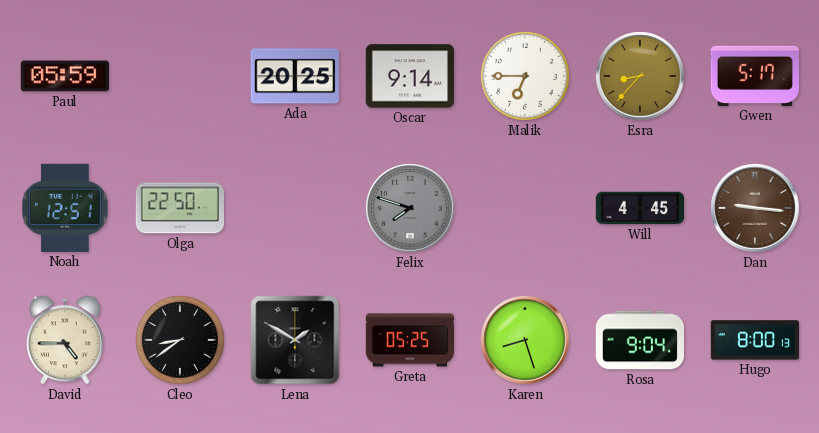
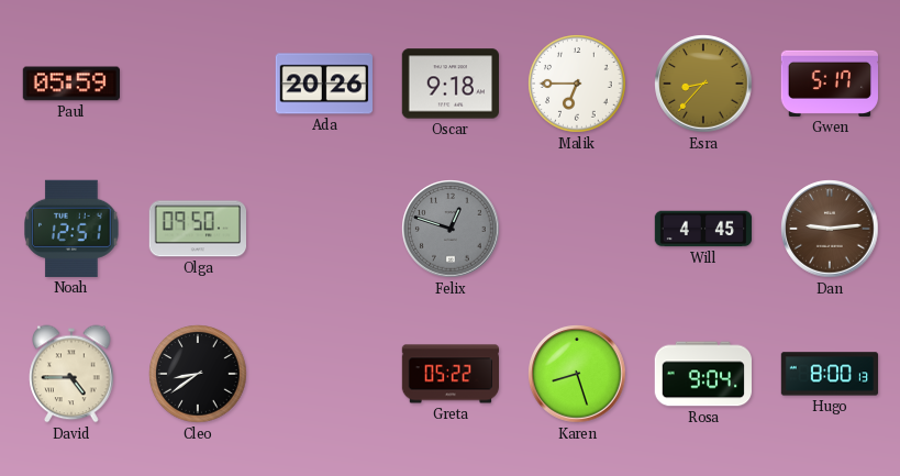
Ada: 20:25 -> 20:26
Oscar: 9:14 -> 9:18
Olga: 22:50 -> 09:50
Felix: 7:48 -> 12:48
Dan: 9:16 -> 9:14
Lena: 1:50 -> none
Greta: 05:25 -> 05:22
